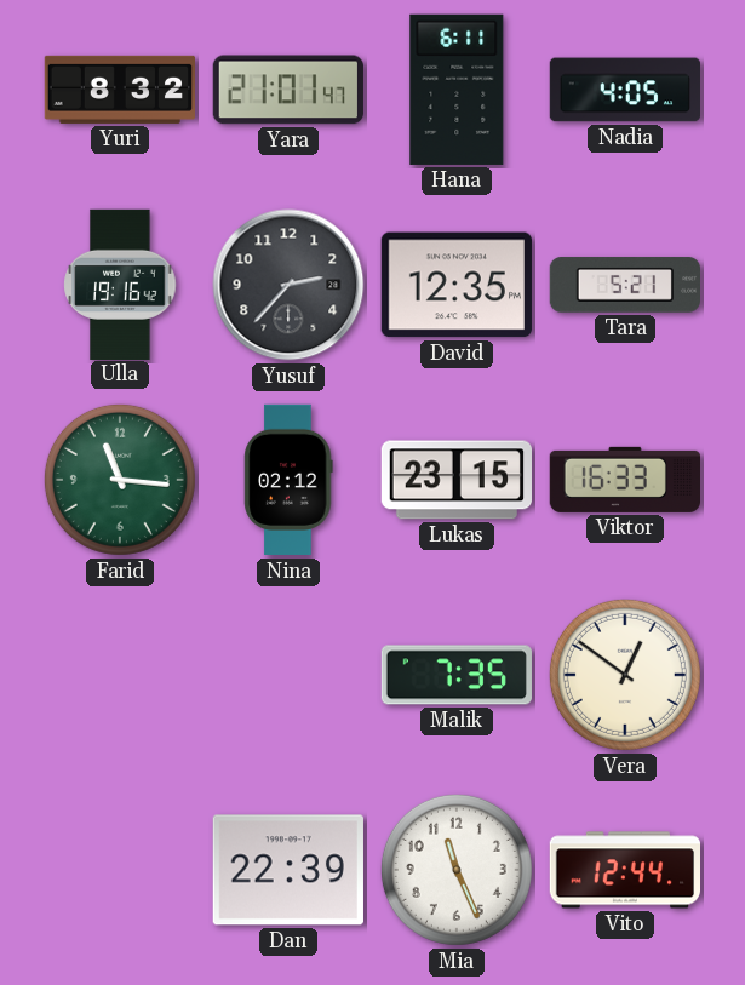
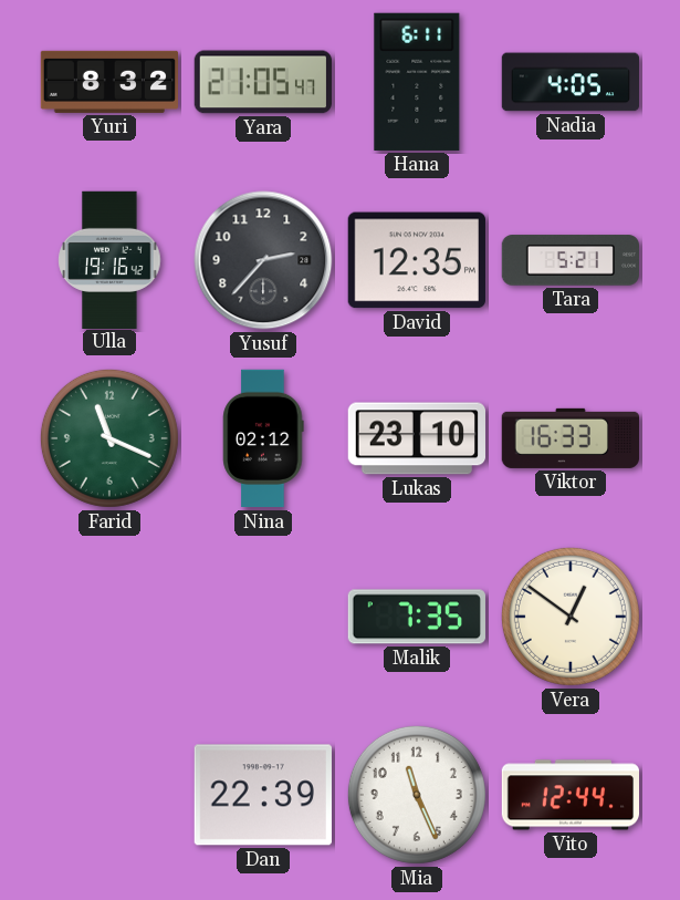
Yara: 21:01 -> 21:05
Farid: 11:16 -> 11:19
Lukas: 23:15 -> 23:10
